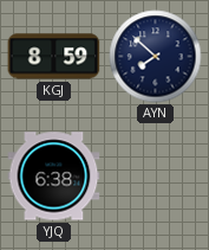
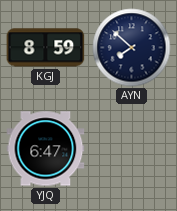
YJQ: 6:38 -> 6:47
